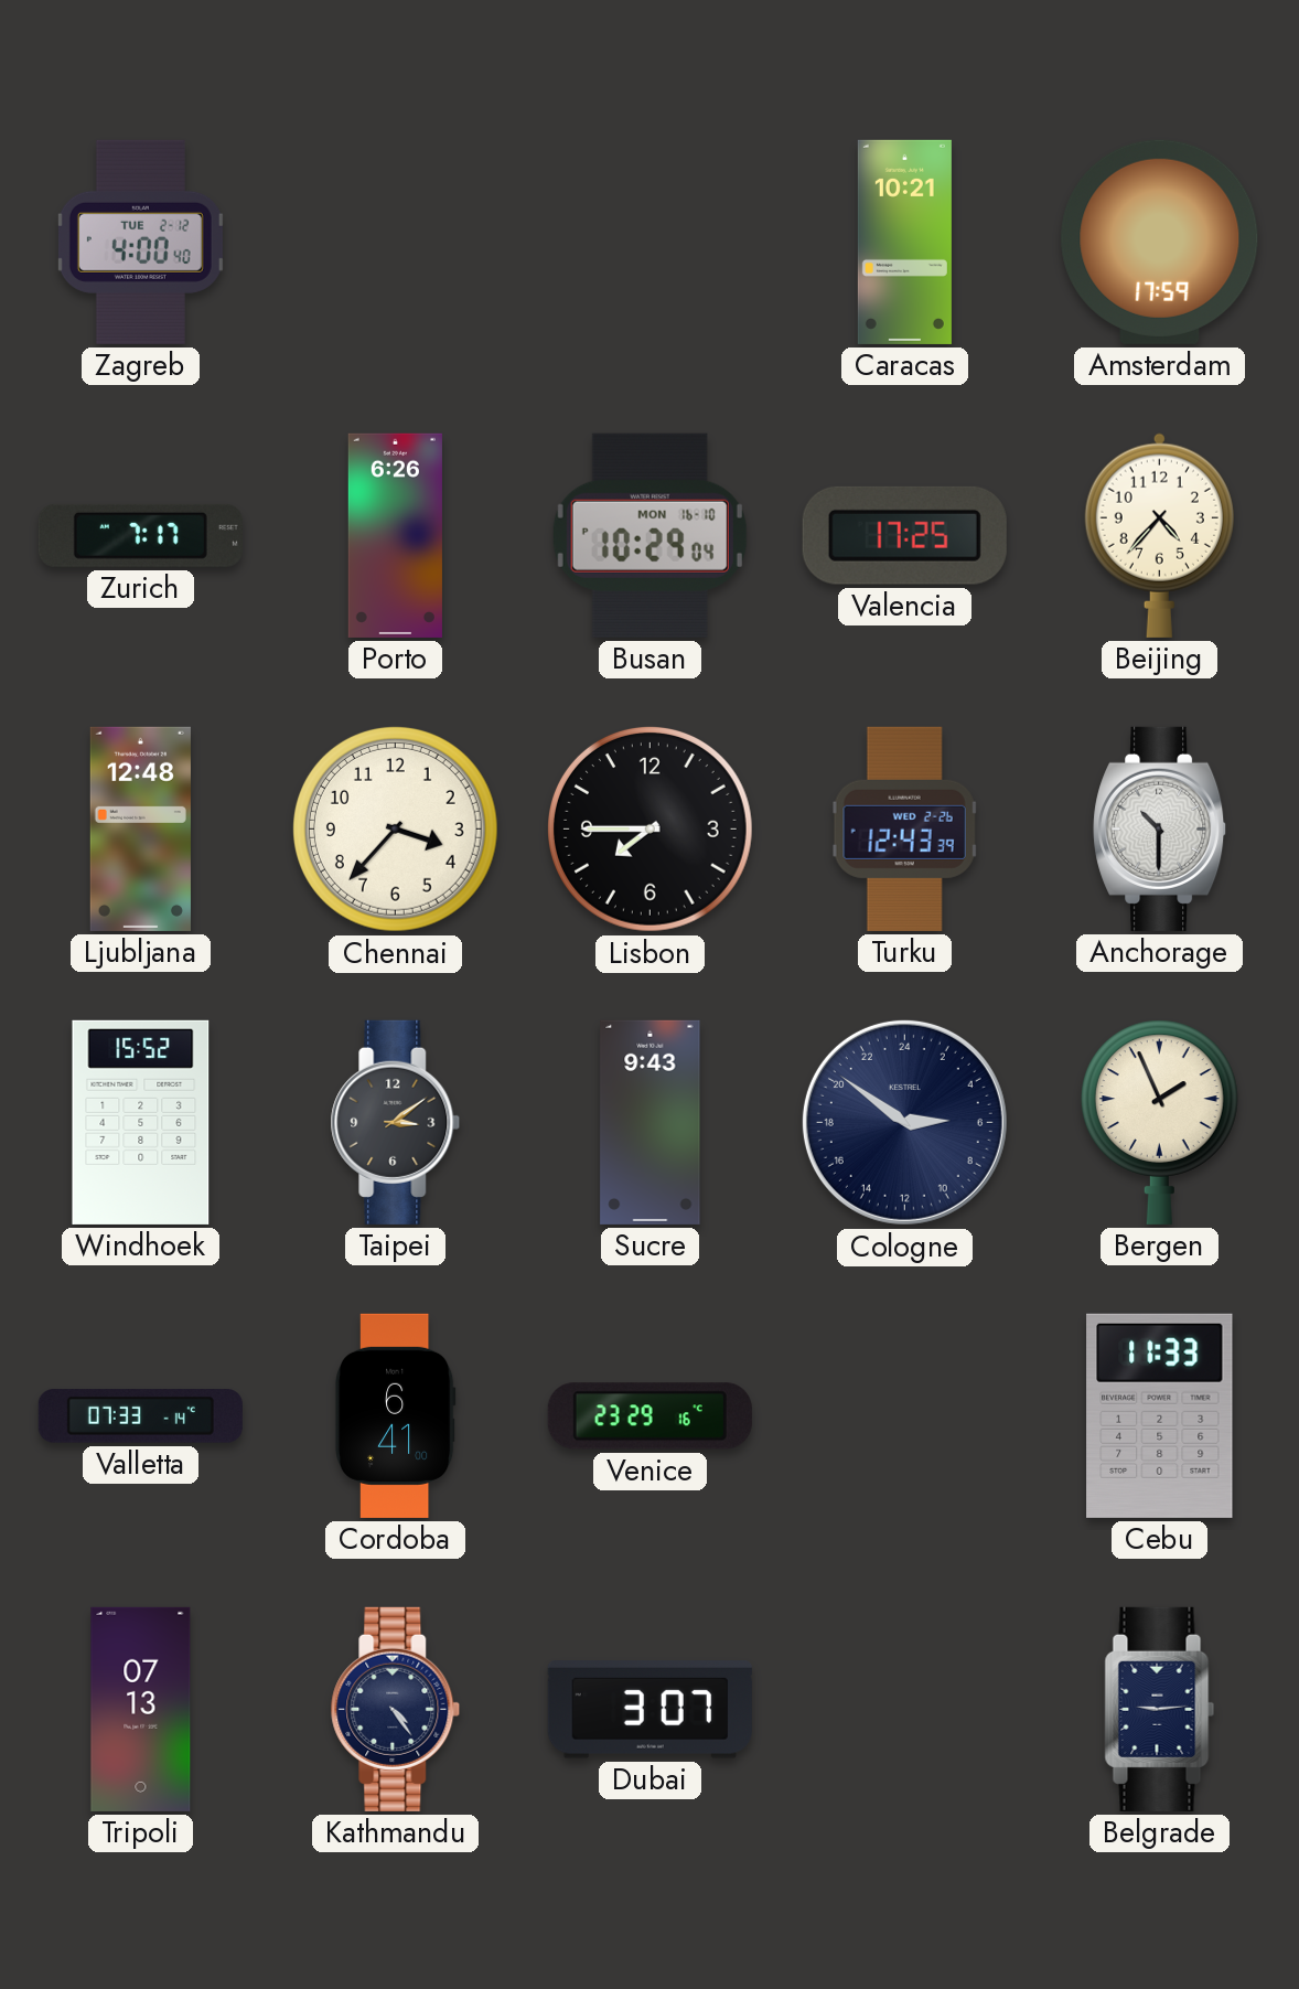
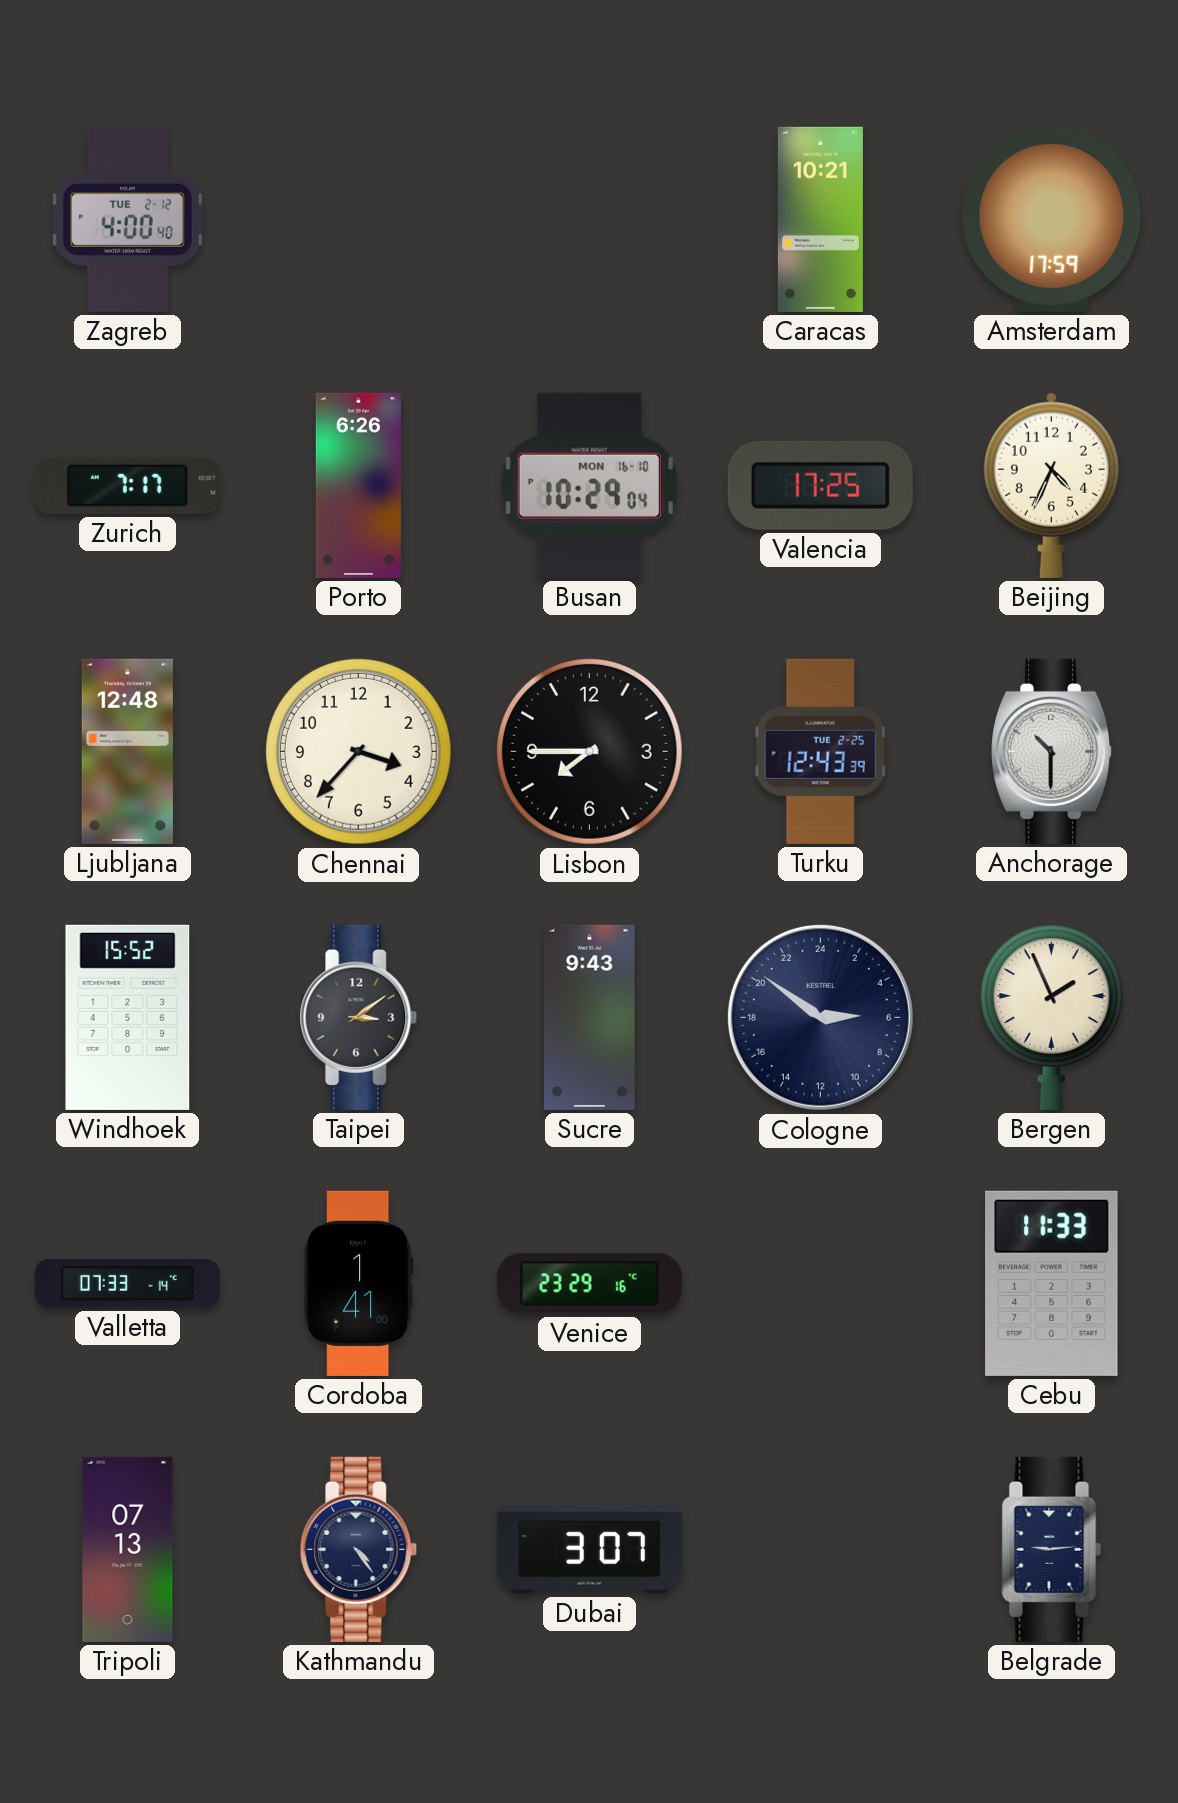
Beijing: 4:37 -> 4:34
Turku date: WED 2-26 -> TUE 2-25
Cordoba: 6:41 -> 1:41
